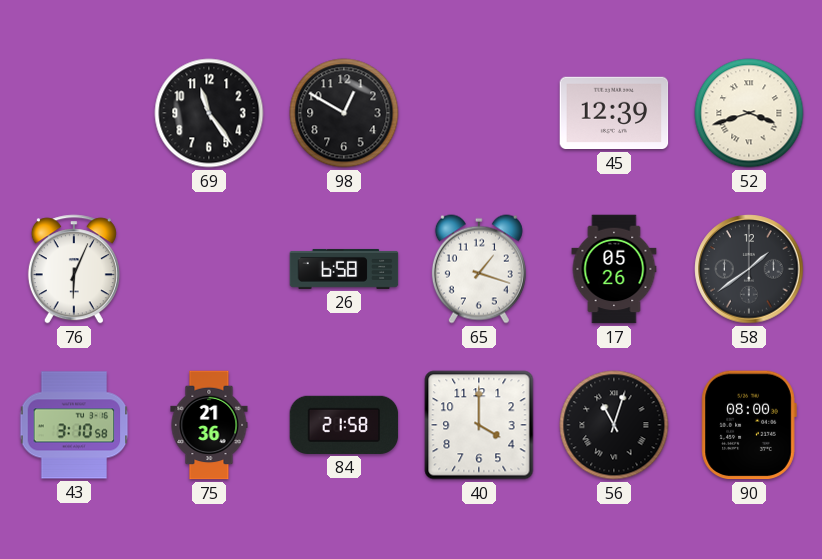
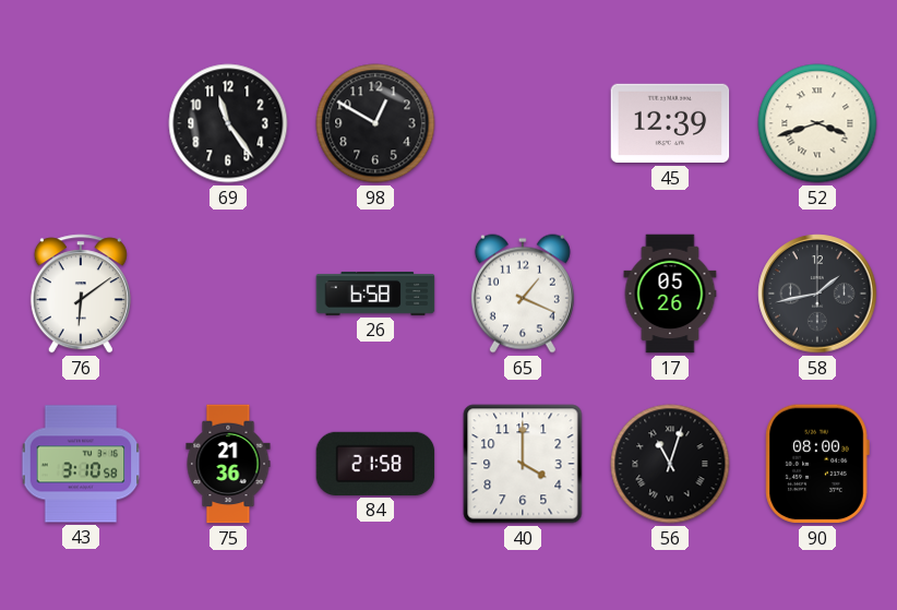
76: 6:04 -> 6:09
65: 1:18 -> 1:19
58: 1:39 -> 1:43
